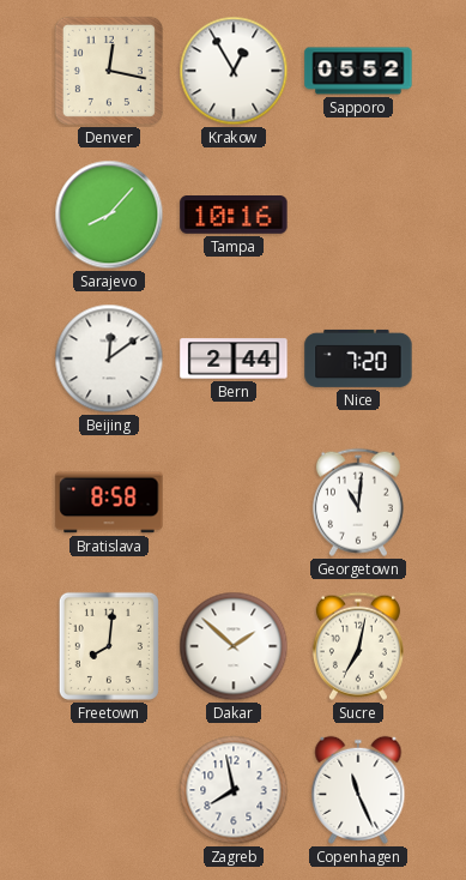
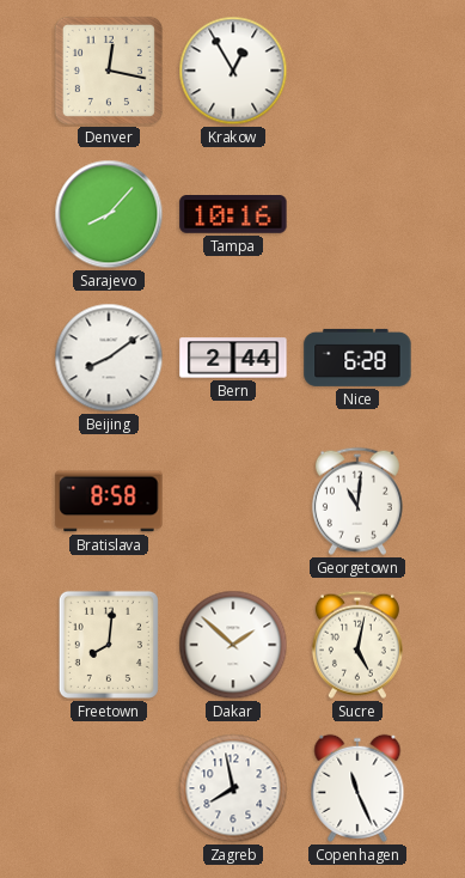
Sapporo: 05:52 -> none
Beijing: 12:09 -> 8:09
Nice: 7:20 -> 6:28
Sucre: 7:02 -> 5:02
